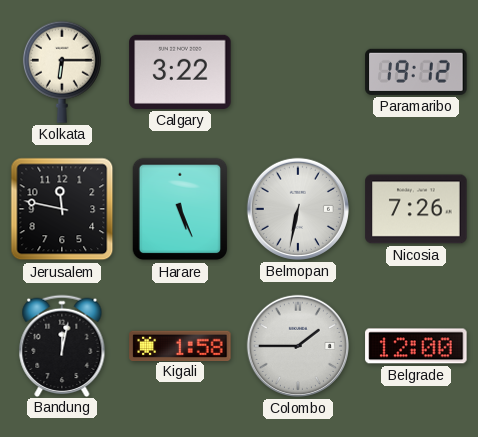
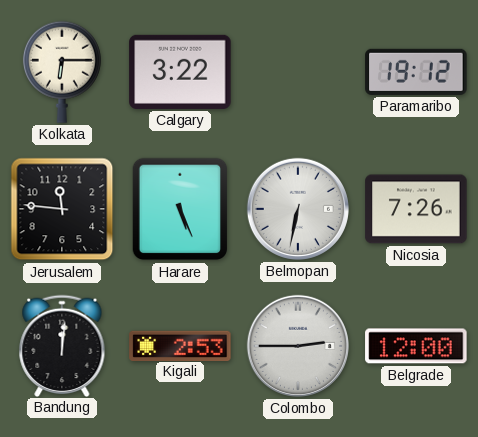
Jerusalem: 11:47 -> 11:46
Bandung: 12:02 -> 12:01
Kigali: 1:58 -> 2:53
Colombo: 1:45 -> 2:45
